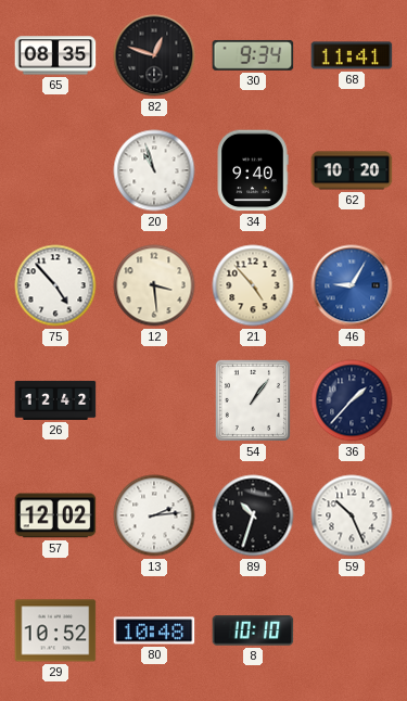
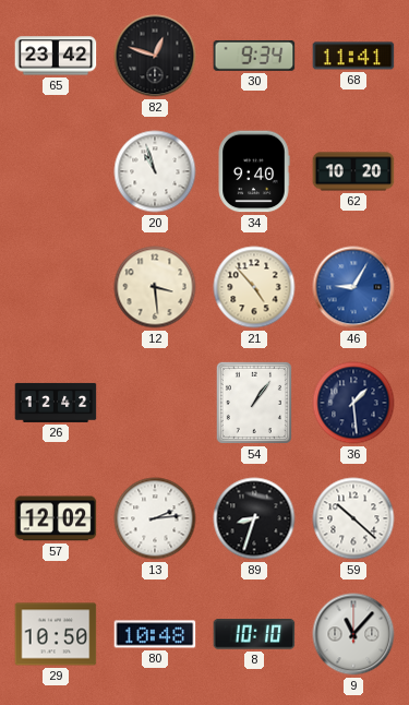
65: 08:35 -> 23:42
75: 4:53 -> none
36: 1:37 -> 1:29
89: 10:33 -> 8:33
59: 10:26 -> 10:22
29: 10:52 -> 10:50
9: none -> 11:07
